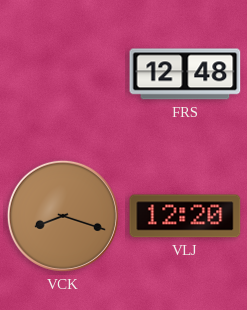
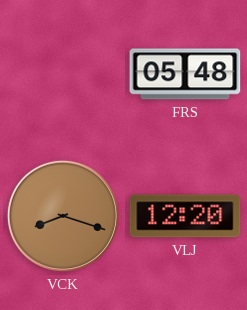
FRS: 12:48 -> 05:48
